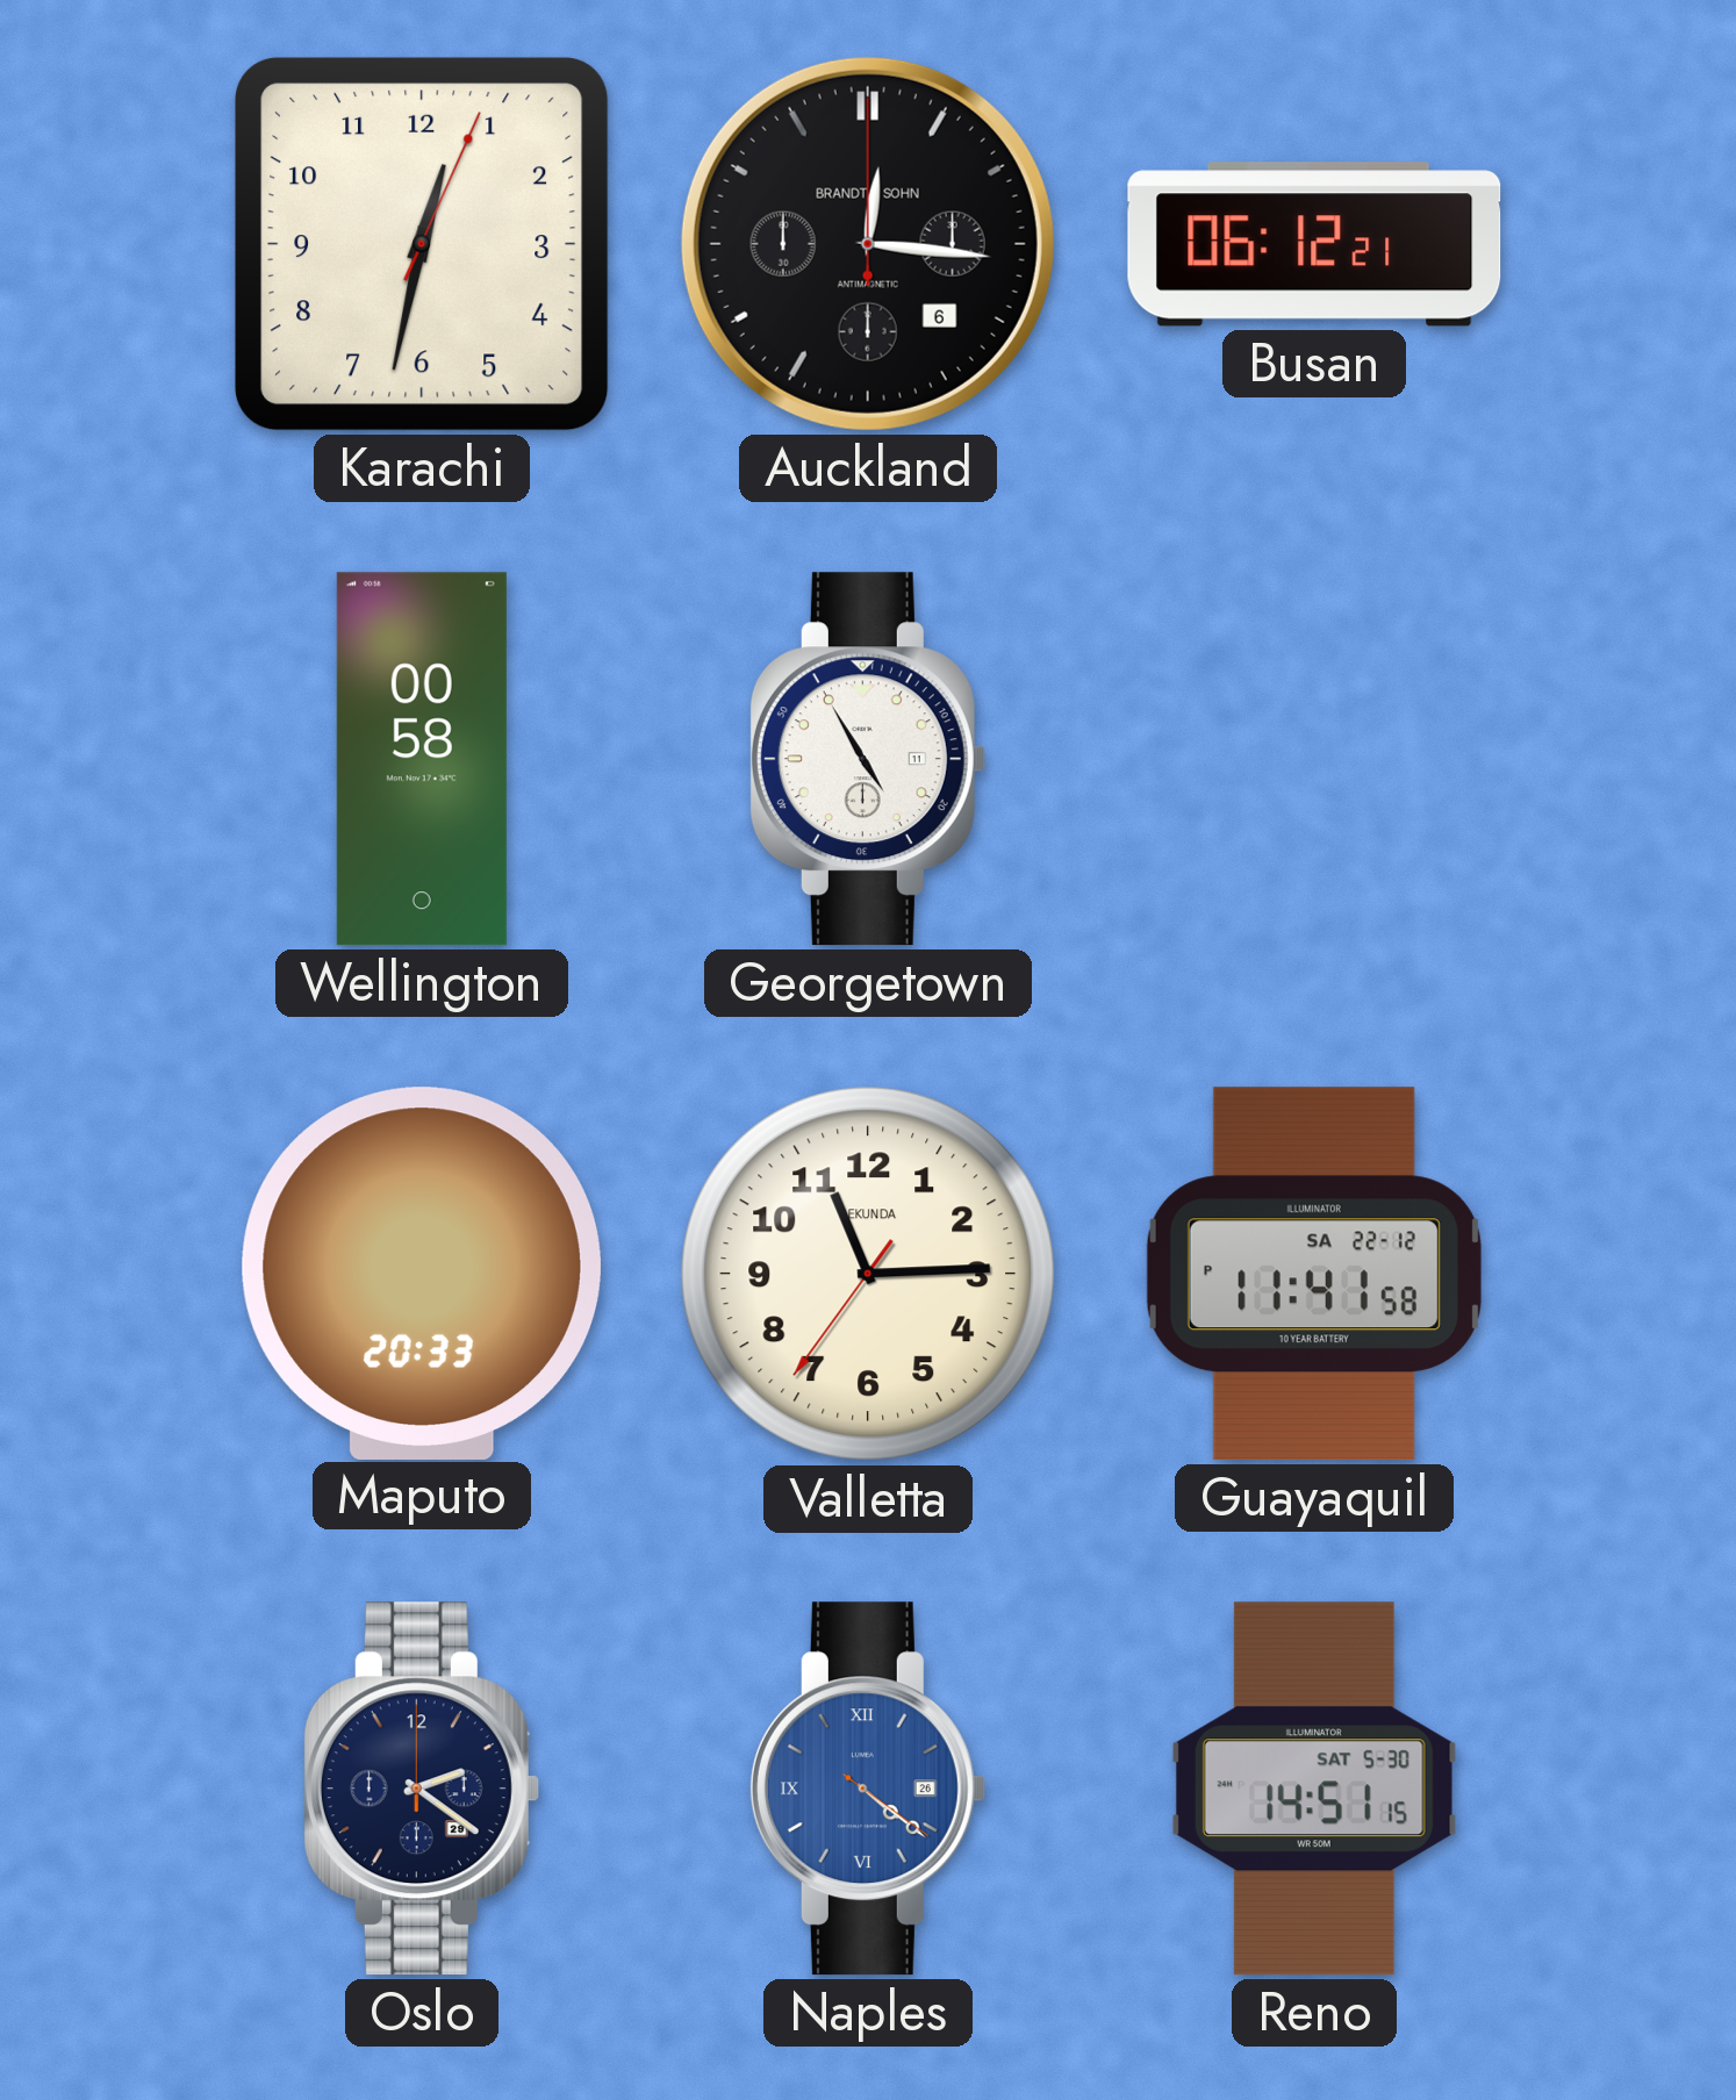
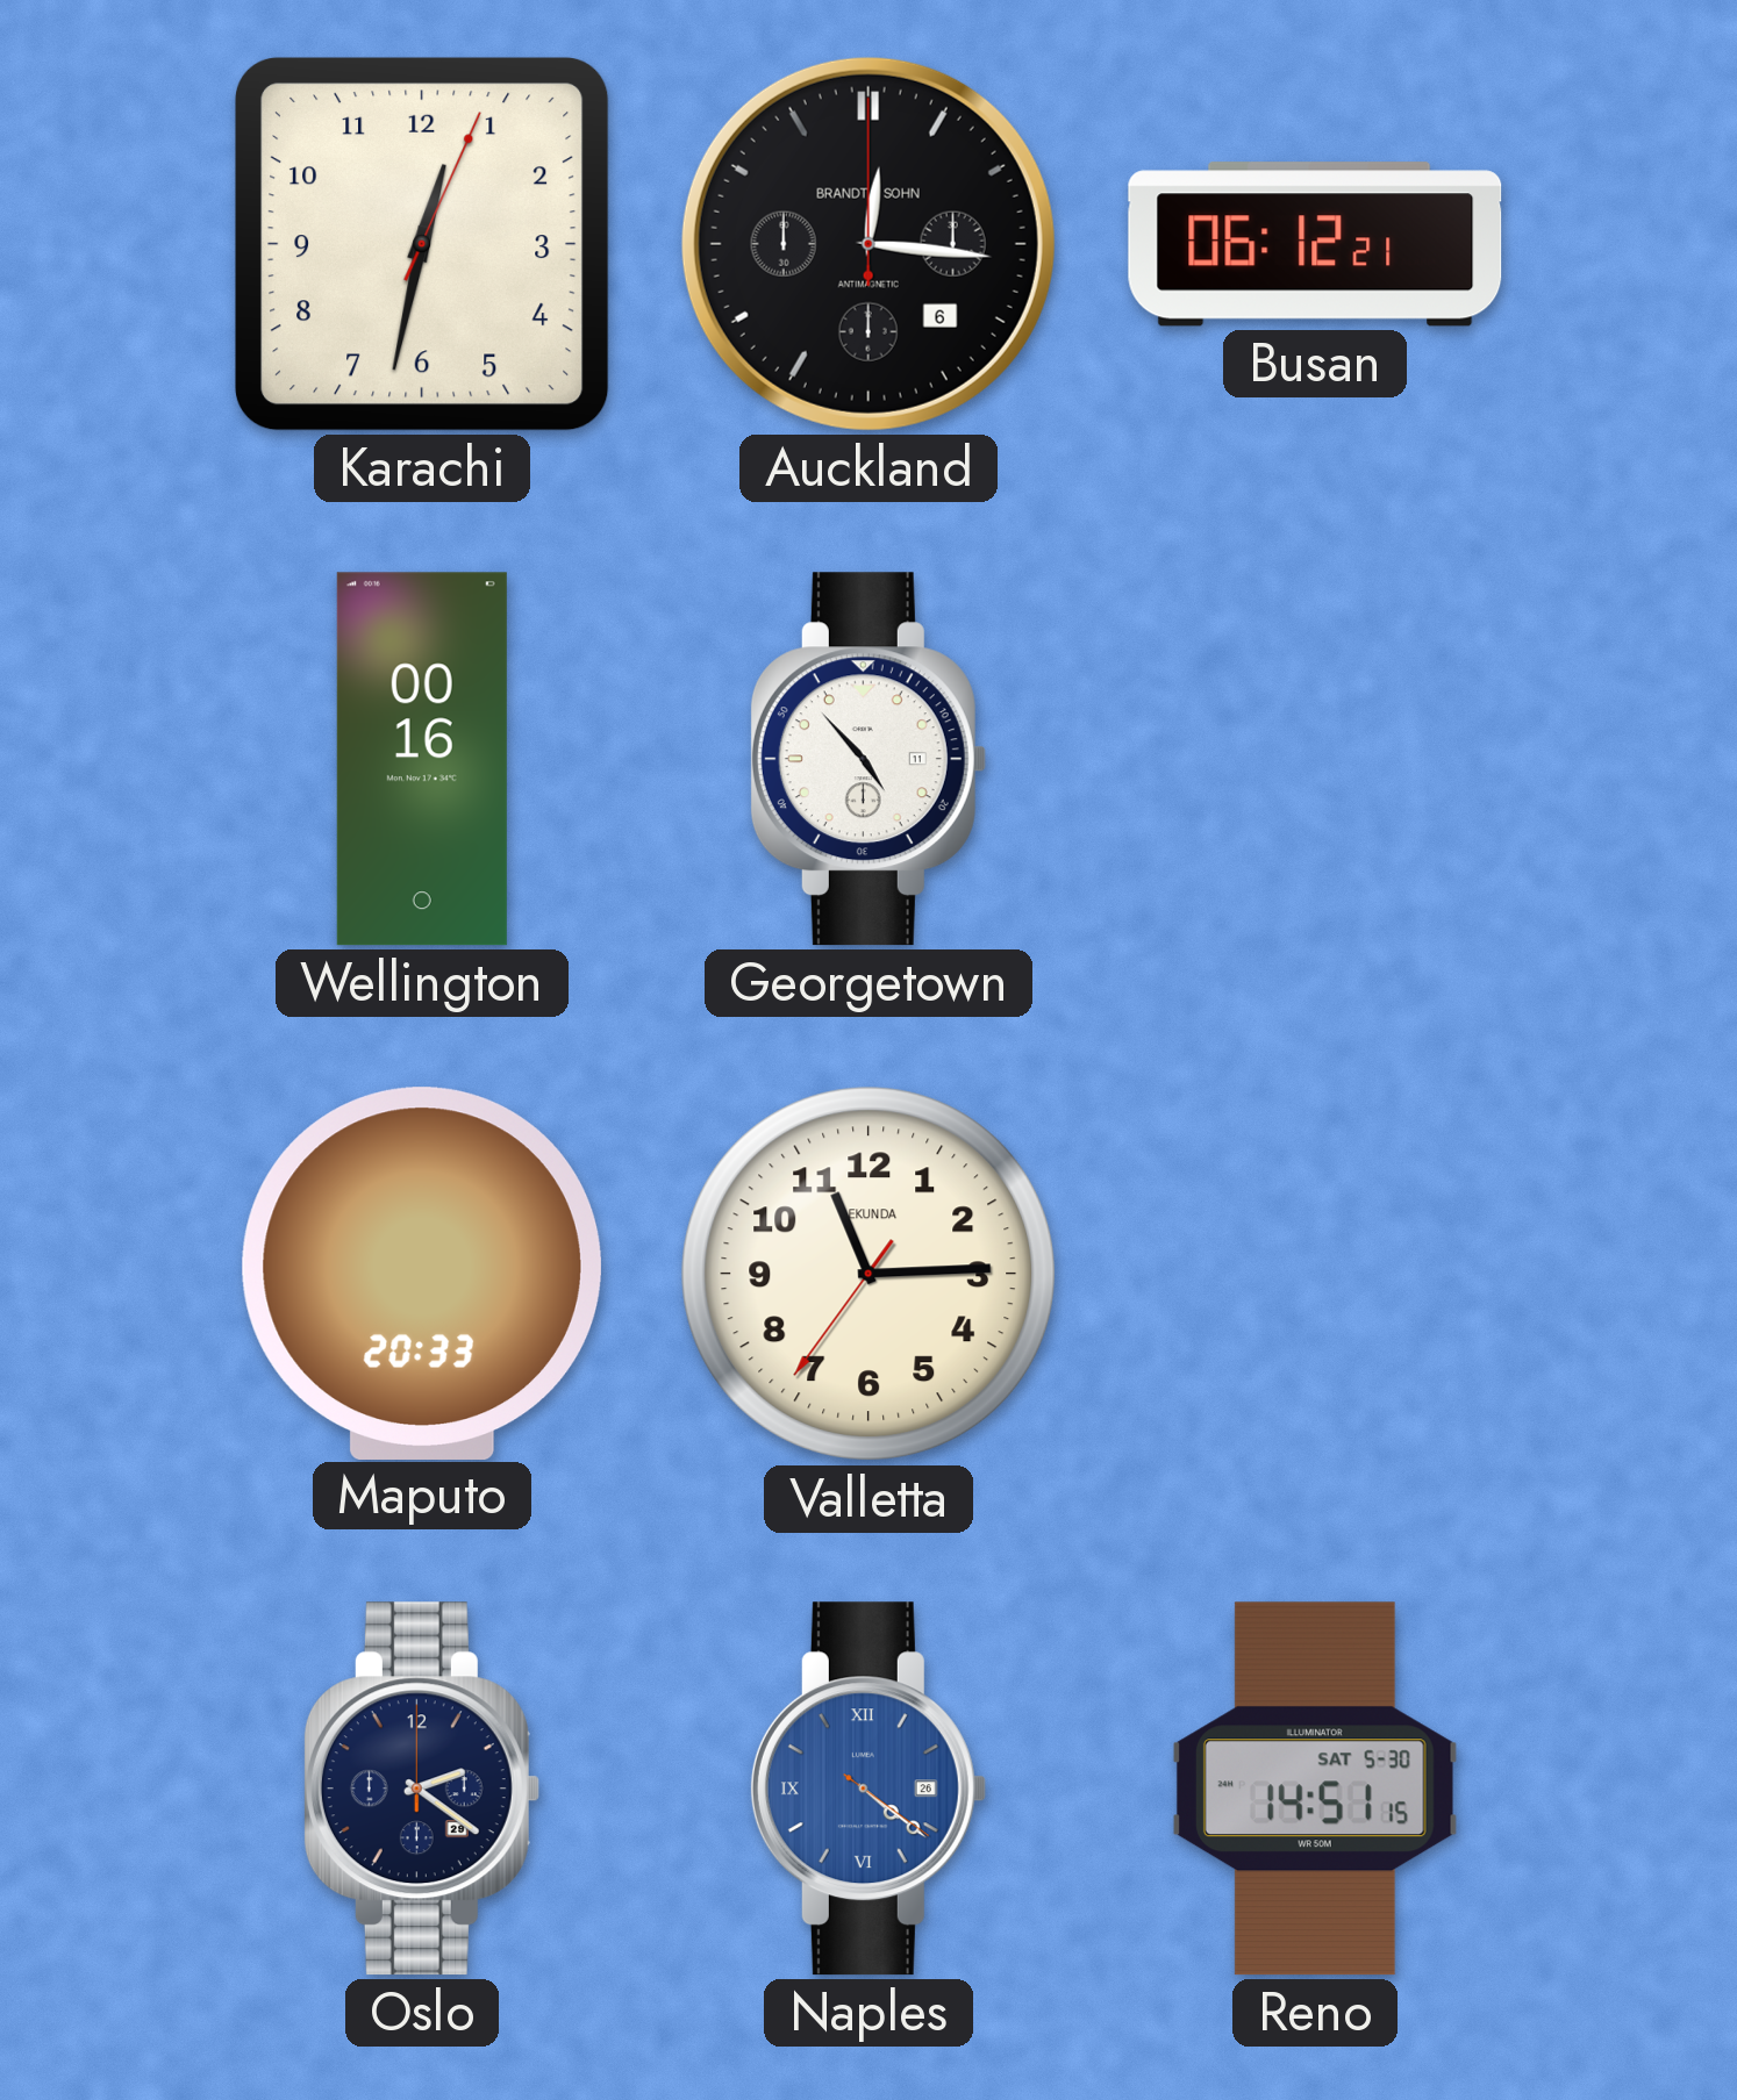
Wellington: 00:58 -> 00:16
Georgetown: 4:55 -> 4:53
Guayaquil: 11:41 -> none
